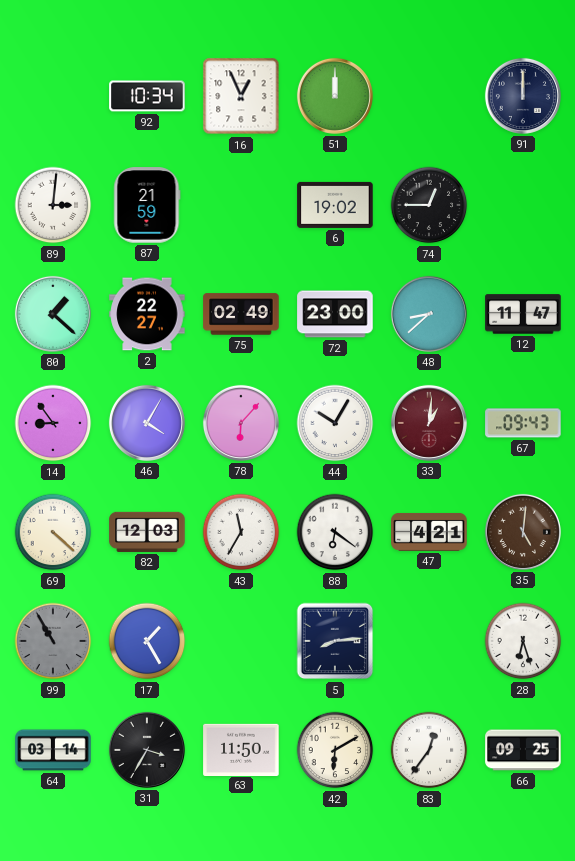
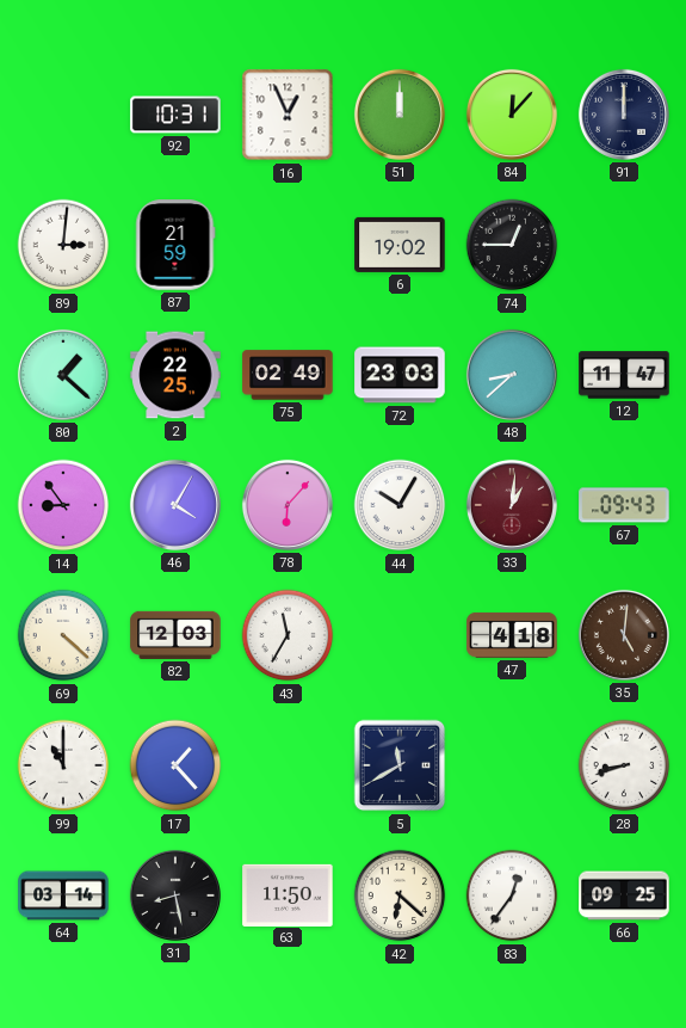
92: 10:34 -> 10:31
84: none -> 12:07
2: 22:27 -> 22:25
72: 23:00 -> 23:03
88: 6:21 -> none
47: 4:21 -> 4:18
99: 10:55 -> 11:00
99 dial: grey -> white
17: 1:25 -> 1:23
5: 8:14 -> 11:40
28: 6:27 -> 8:42
31: 3:35 -> 8:28
42: 6:10 -> 6:22
